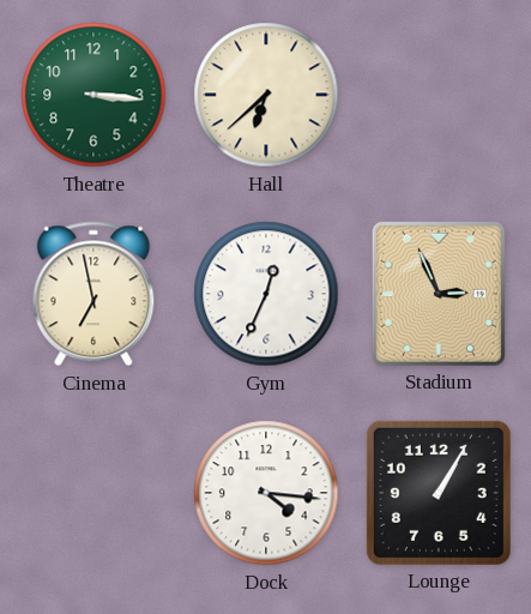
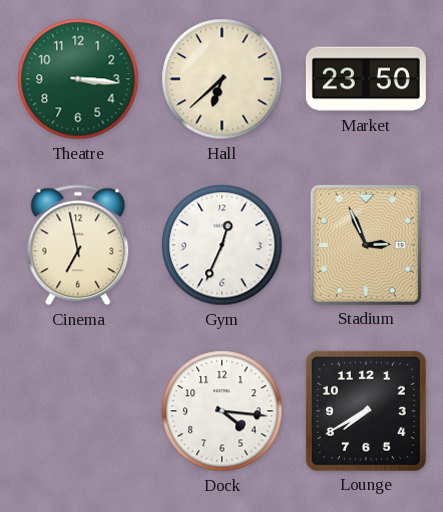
Market: none -> 23:50
Lounge: 1:05 -> 7:40
